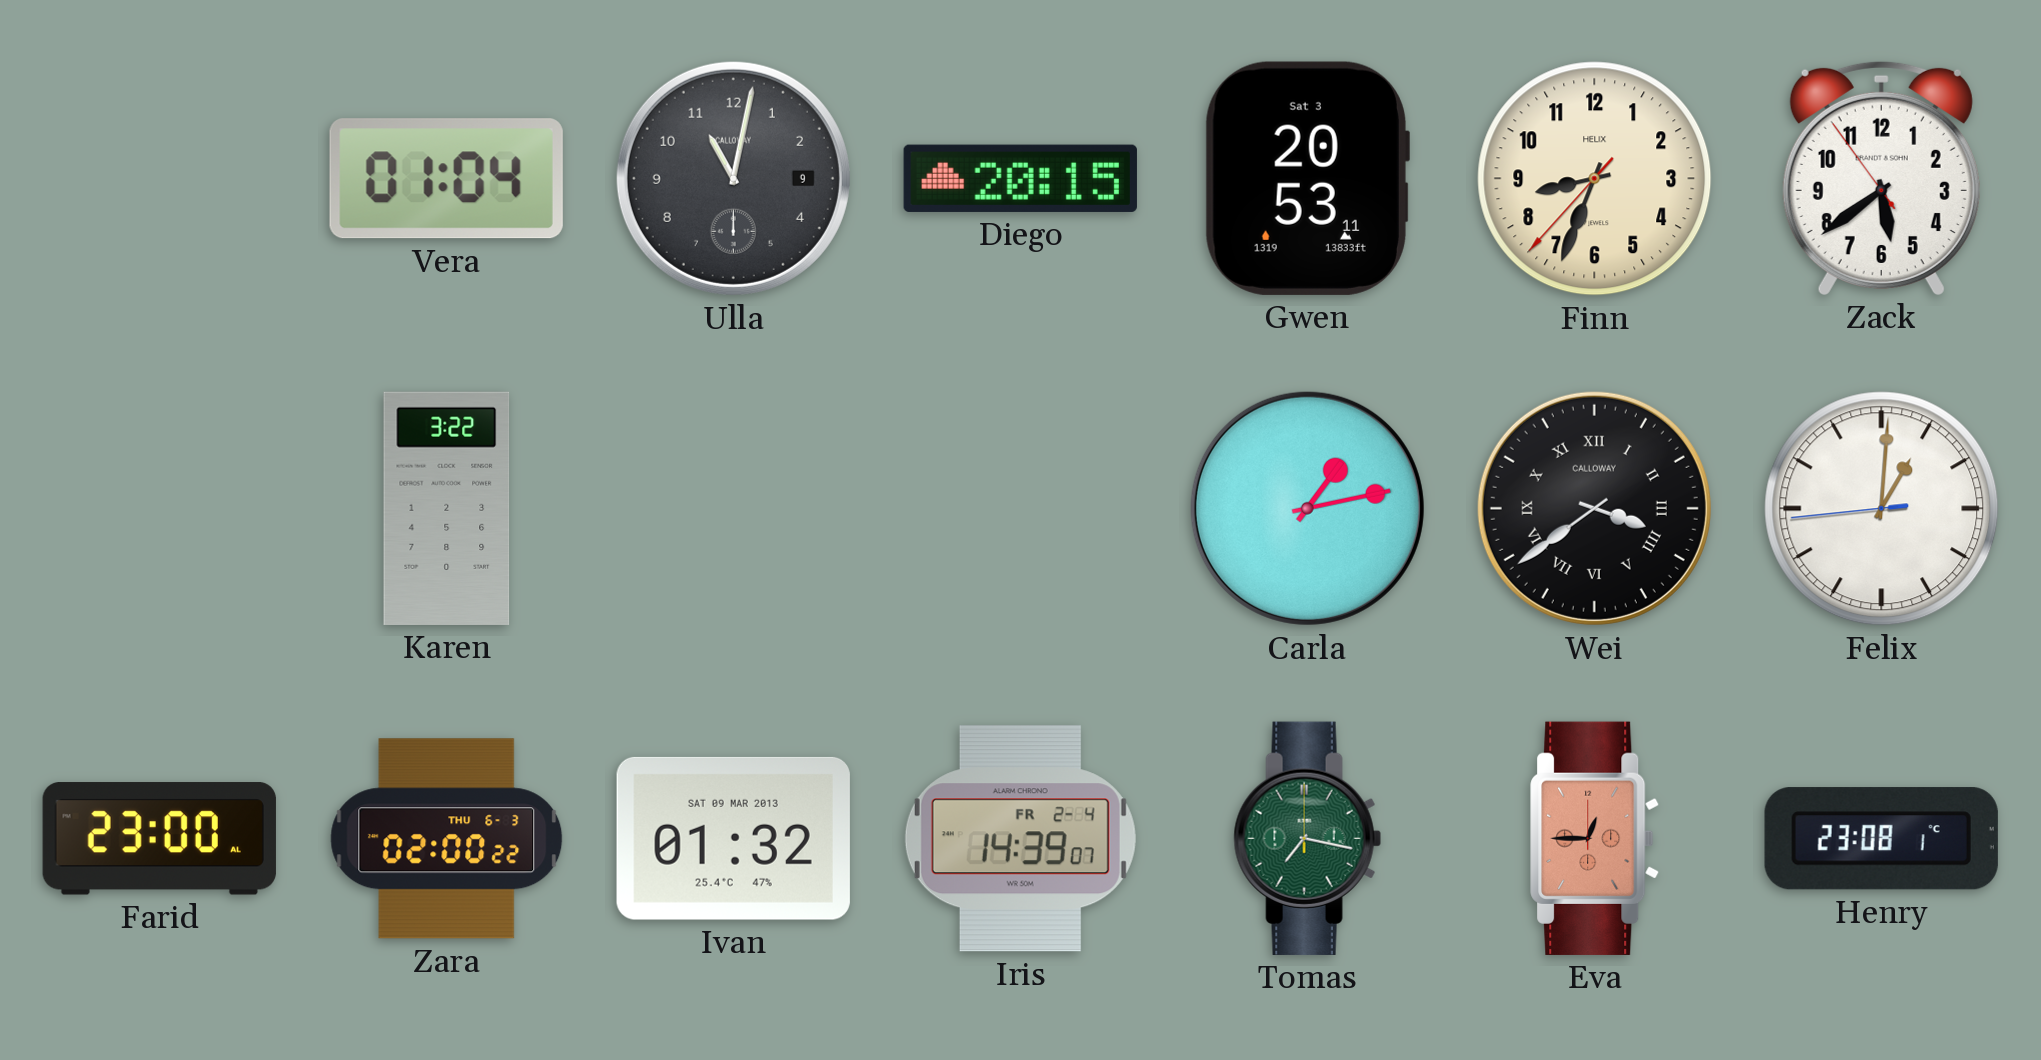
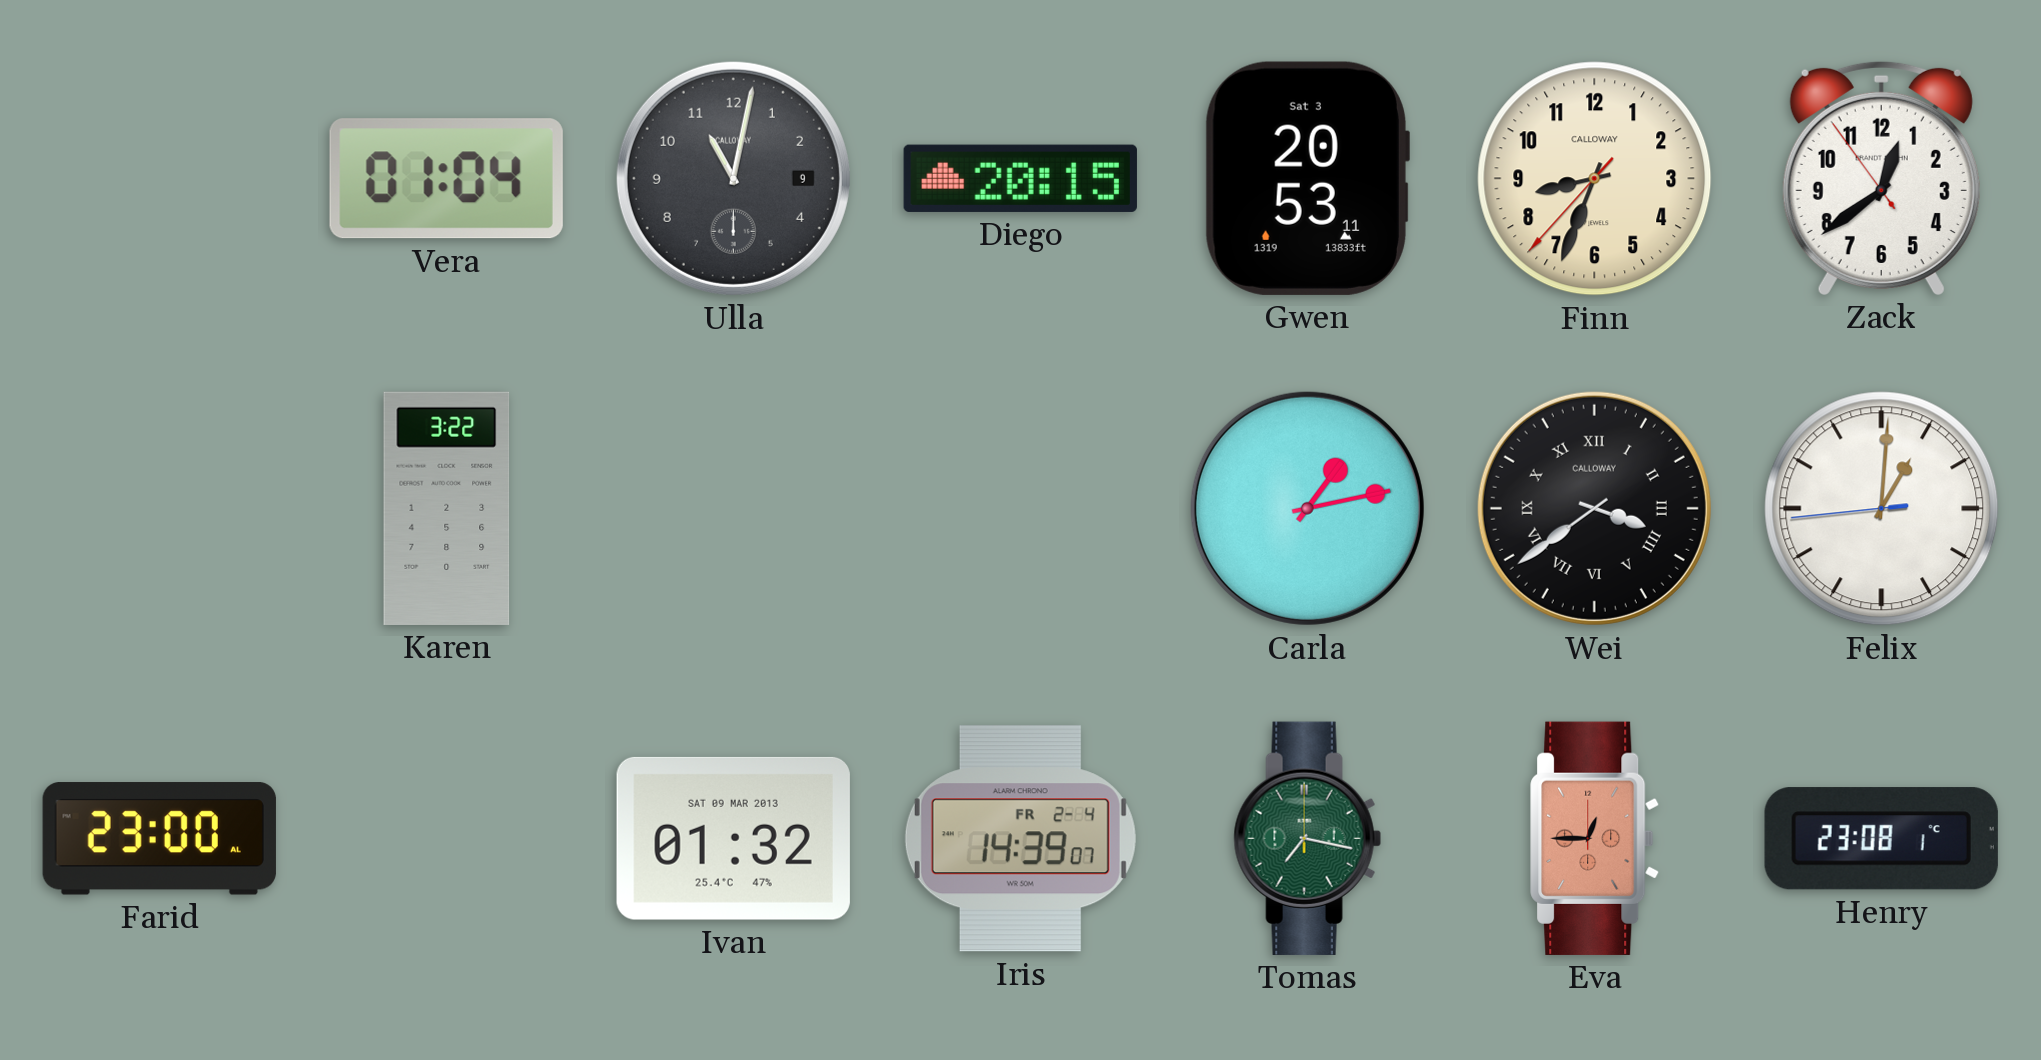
Finn brand: HELIX -> CALLOWAY
Zack: 5:38 -> 12:38
Zara: 02:00 -> none
